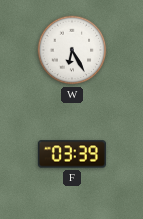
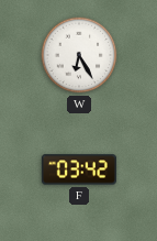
F: 03:39 -> 03:42
